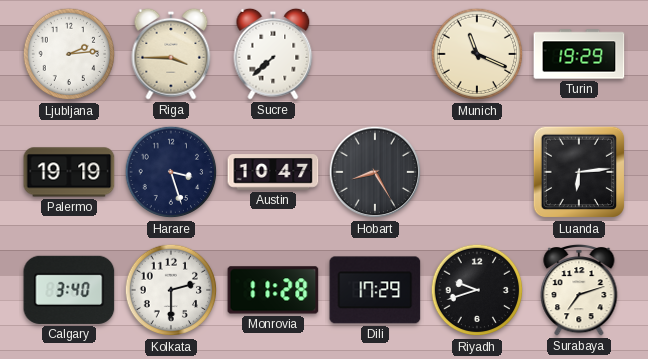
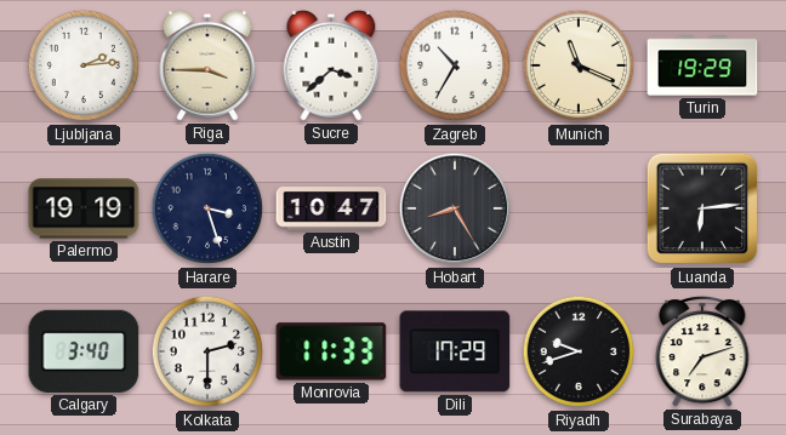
Sucre: 7:38 -> 3:38
Zagreb: none -> 10:35
Monrovia: 11:28 -> 11:33
